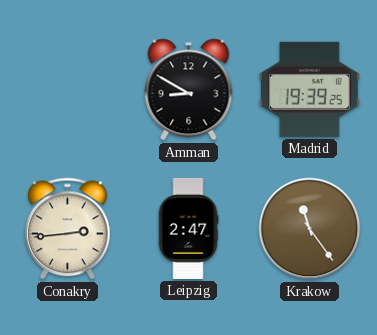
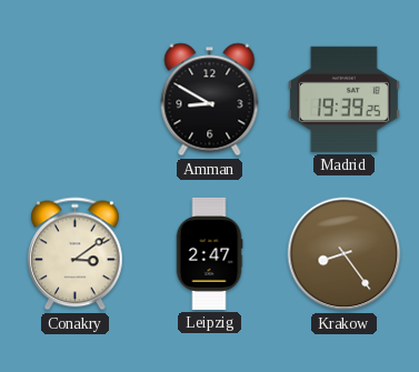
Conakry: 2:44 -> 3:09
Krakow: 11:24 -> 8:24
